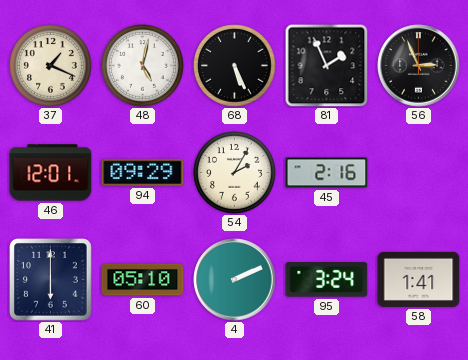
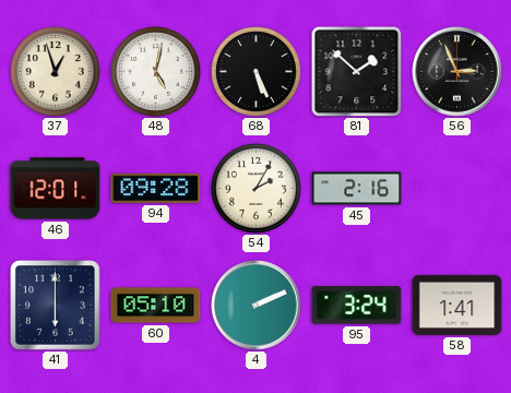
37: 1:19 -> 12:57
81: 1:56 -> 1:52
94: 09:29 -> 09:28
